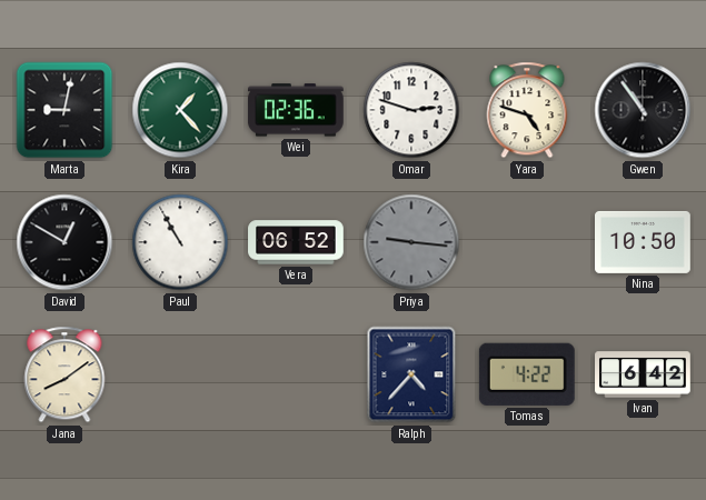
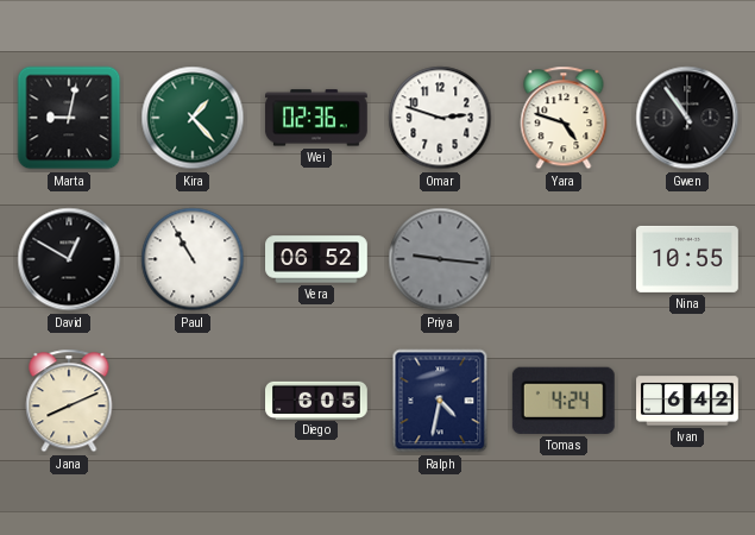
Nina: 10:50 -> 10:55
Jana: 8:09 -> 8:11
Diego: none -> 6:05
Ralph: 4:37 -> 4:32
Tomas: 4:22 -> 4:24
